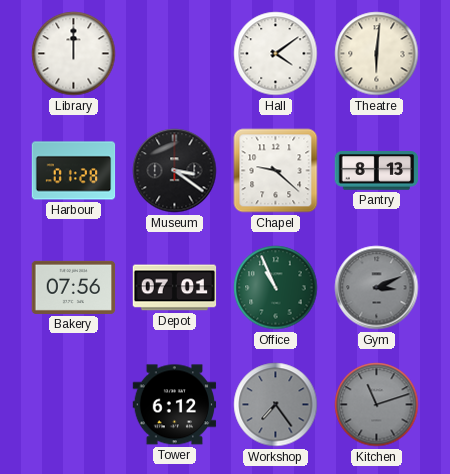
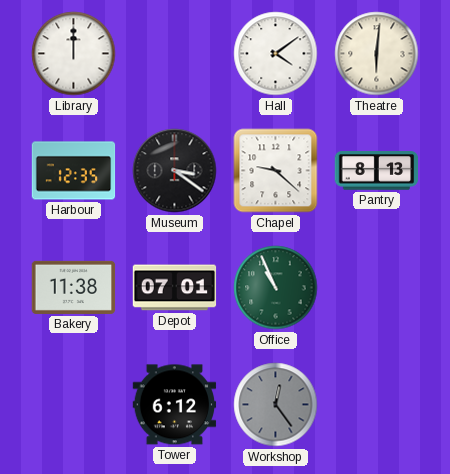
Harbour: 01:28 -> 12:35
Bakery: 07:56 -> 11:38
Gym: 3:11 -> none
Workshop: 7:24 -> 12:24
Kitchen: 11:12 -> none
